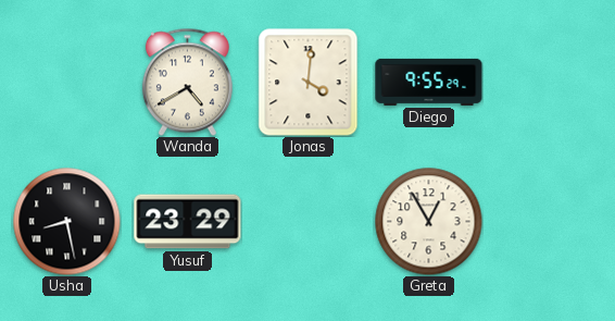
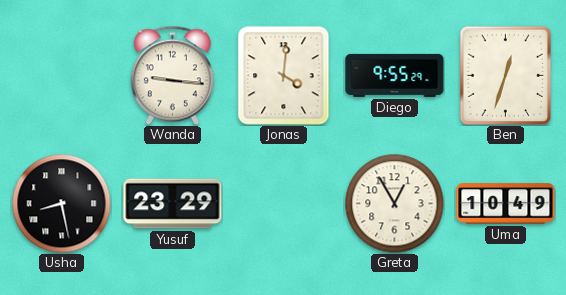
Wanda: 4:40 -> 9:16
Ben: none -> 12:33
Uma: none -> 10:49
